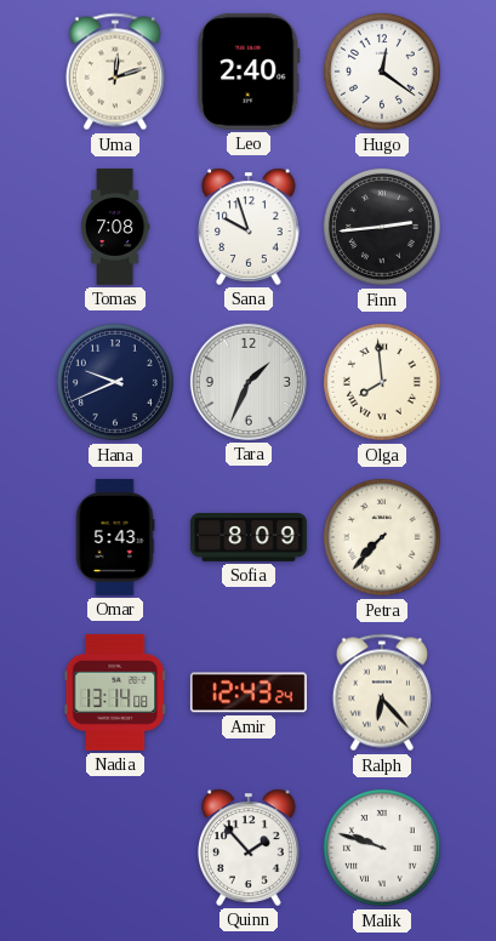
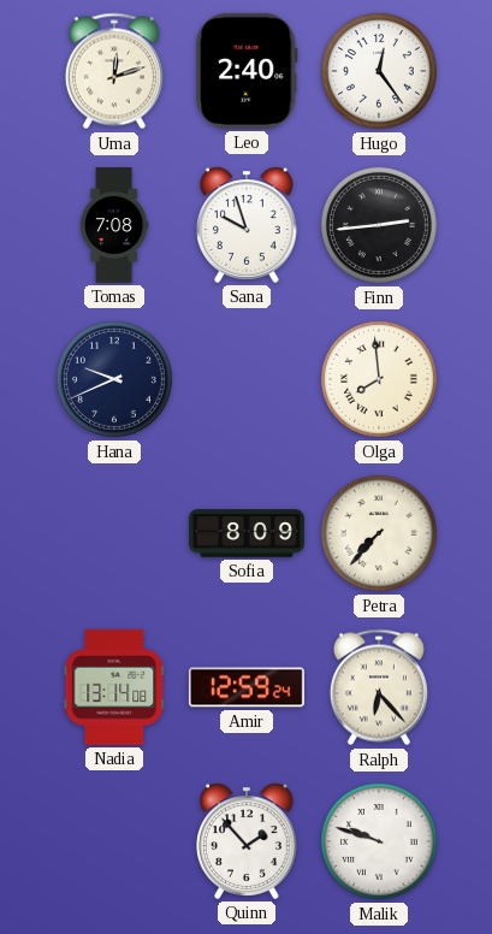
Hugo: 12:21 -> 12:24
Tara: 1:34 -> none
Omar: 5:43 -> none
Amir: 12:43 -> 12:59
